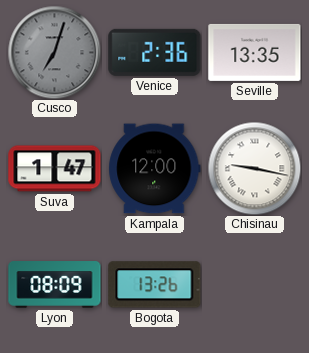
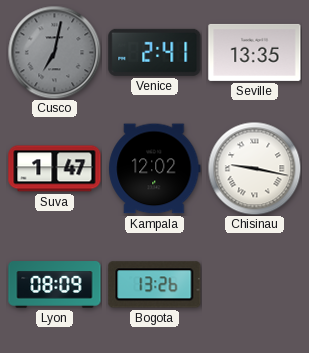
Cusco: 7:03 -> 7:02
Venice: 2:36 -> 2:41
Kampala: 12:00 -> 12:02
